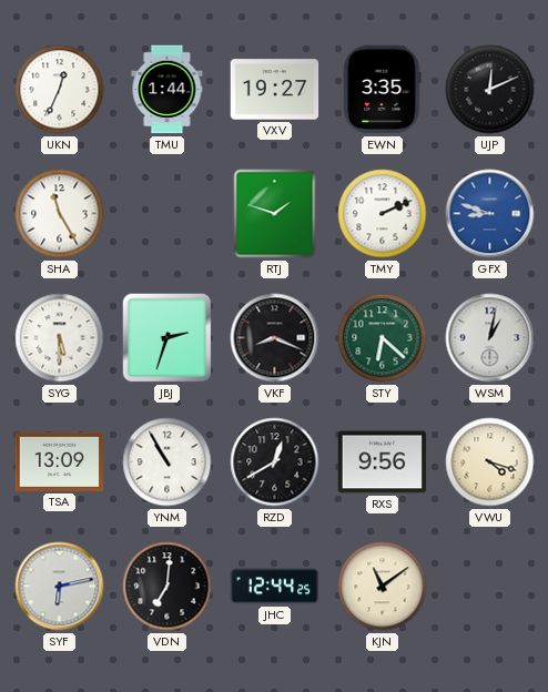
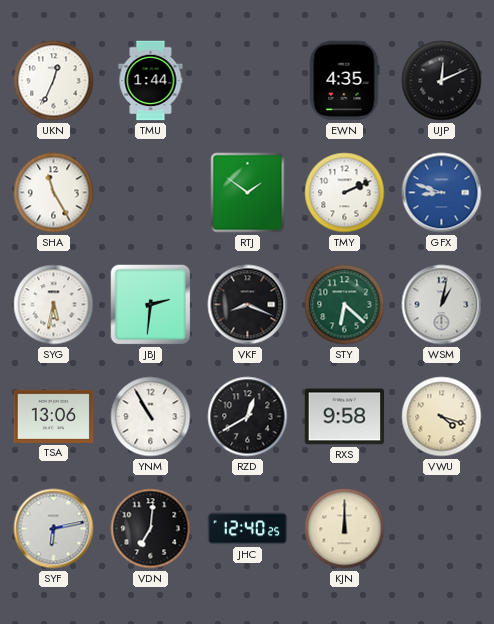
VXV: 19:27 -> none
EWN: 3:35 -> 4:35
RTJ: 1:48 -> 1:51
SYG: 5:30 -> 5:32
JBJ: 2:33 -> 2:31
TSA: 13:09 -> 13:06
RXS: 9:56 -> 9:58
JHC: 12:44 -> 12:40
KJN: 11:09 -> 12:00
